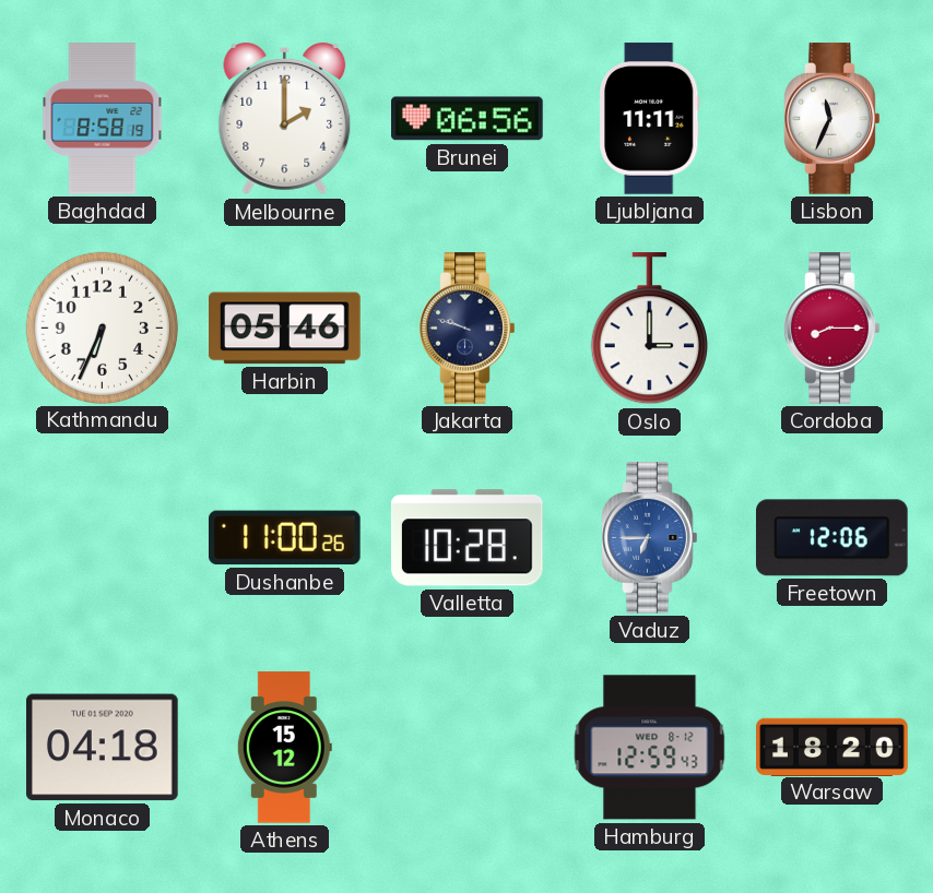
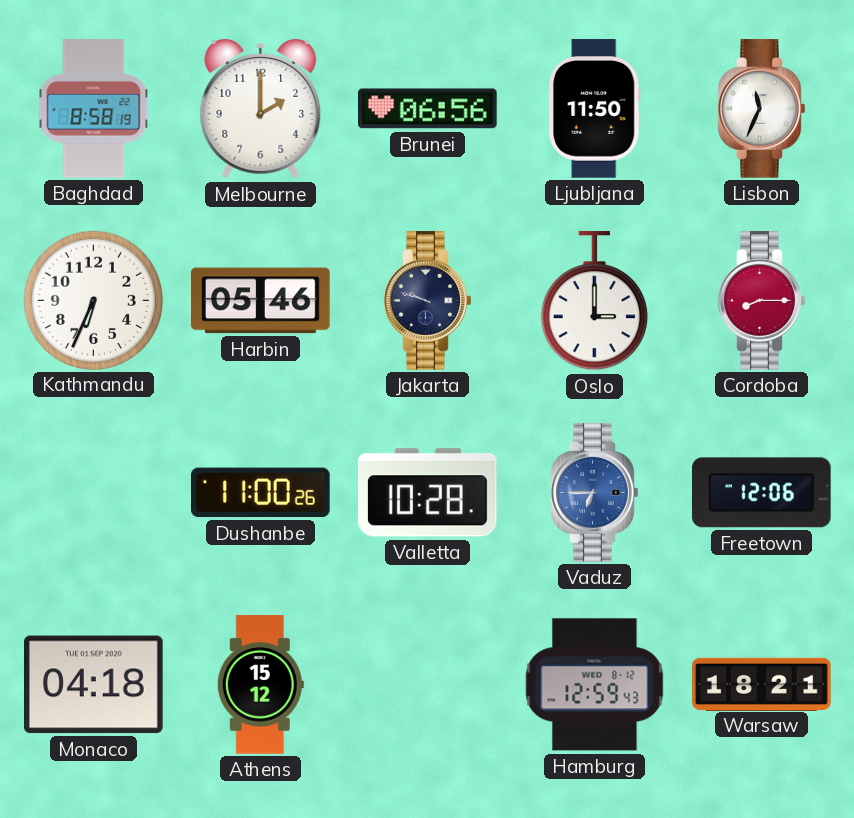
Ljubljana: 11:11 -> 11:50
Warsaw: 18:20 -> 18:21
